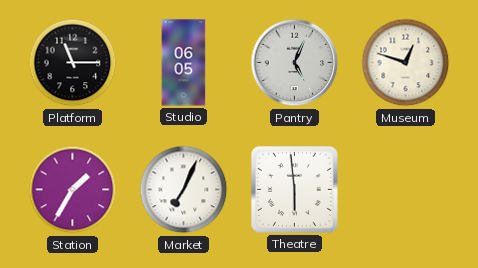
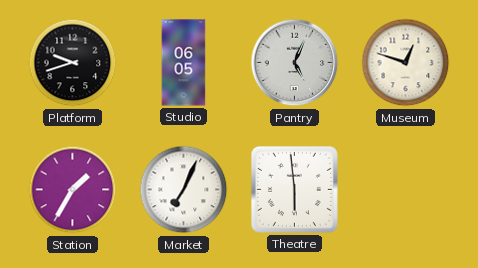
Platform: 11:15 -> 9:42
